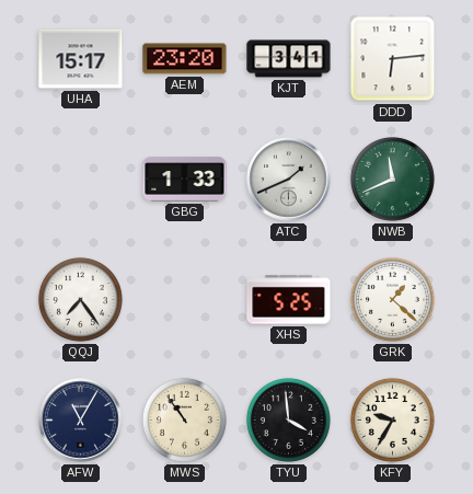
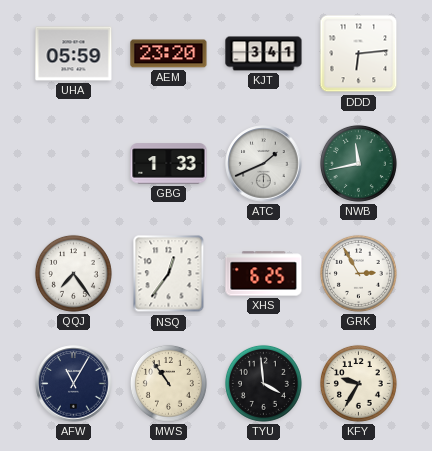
UHA: 15:17 -> 05:59
NWB: 11:41 -> 11:43
NSQ: none -> 12:36
XHS: 5:25 -> 6:25
GRK: 1:22 -> 2:55
